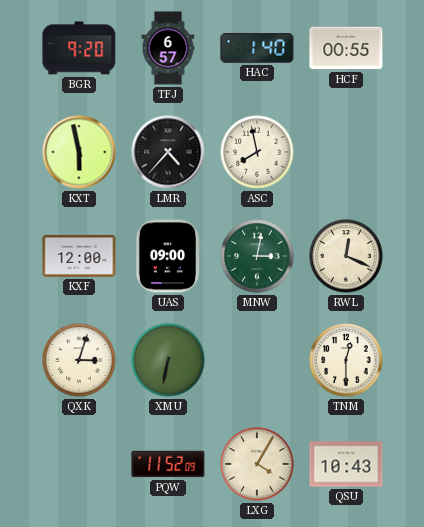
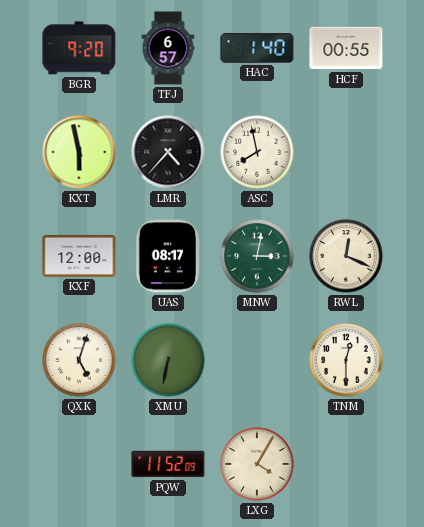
UAS: 09:00 -> 08:17
QXK: 3:03 -> 5:03
QSU: 10:43 -> none
